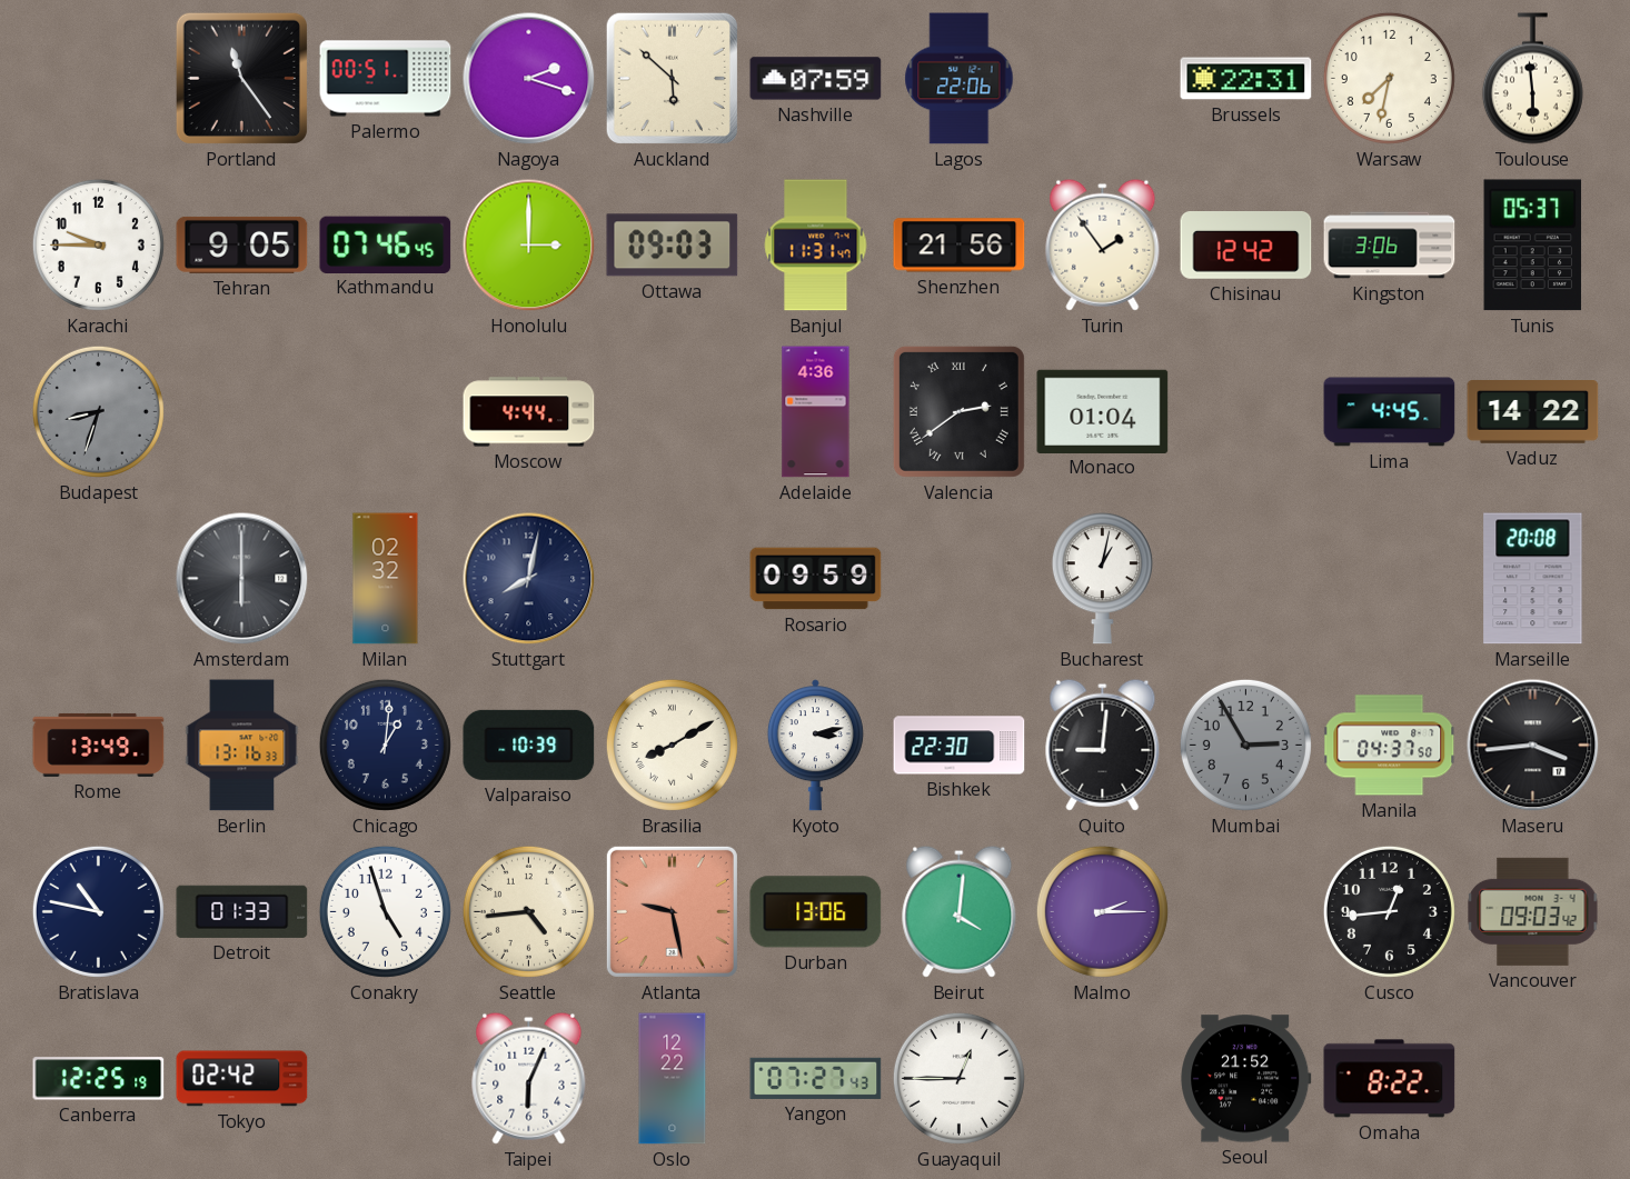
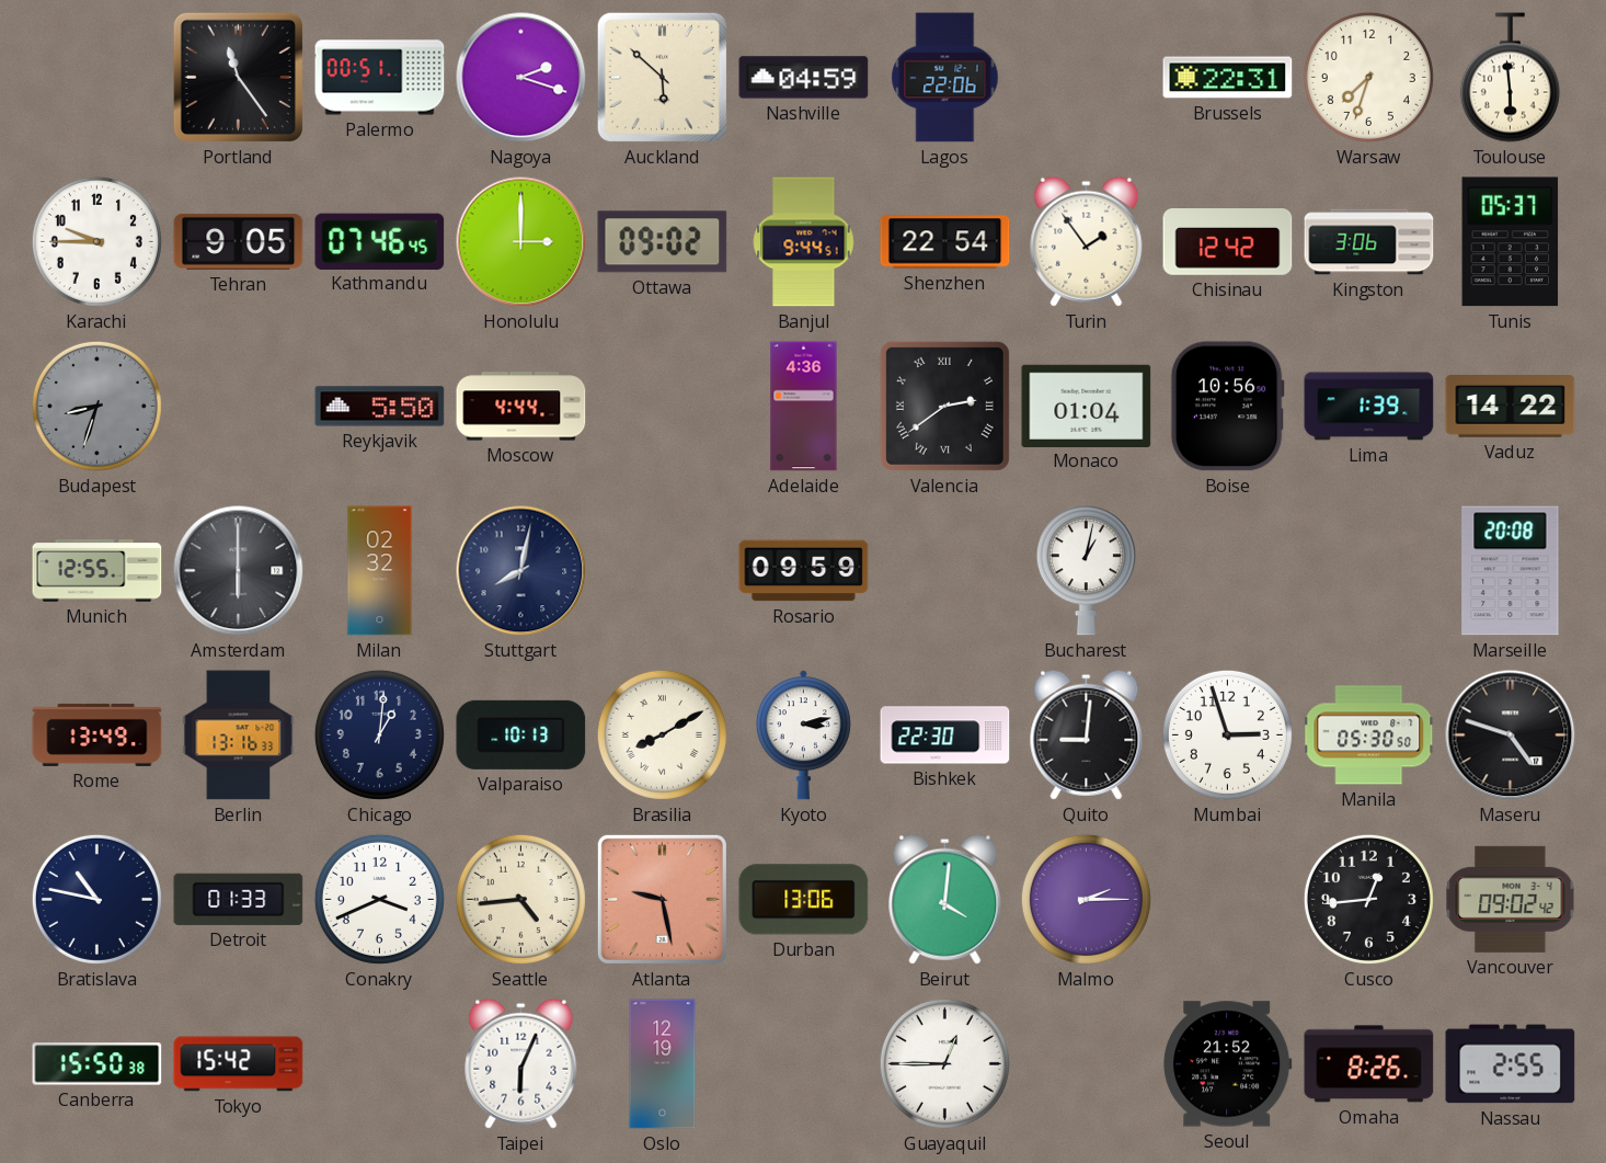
Nashville: 07:59 -> 04:59
Warsaw: 7:32 -> 7:33
Ottawa: 09:03 -> 09:02
Banjul: 11:31 -> 9:44
Shenzhen: 21:56 -> 22:54
Reykjavik: none -> 5:50
Boise: none -> 10:56
Lima: 4:45 -> 1:39
Munich: none -> 12:55
Valparaiso: 10:39 -> 10:13
Mumbai: 2:55 -> 2:57
Mumbai dial: grey -> white
Manila: 04:37 -> 05:30
Maseru: 3:44 -> 4:48
Conakry: 4:57 -> 3:41
Vancouver: 09:03 -> 09:02
Canberra: 12:25 -> 15:50
Tokyo: 02:42 -> 15:42
Oslo: 12:22 -> 12:19
Yangon: 07:27 -> none
Omaha: 8:22 -> 8:26
Nassau: none -> 2:55
